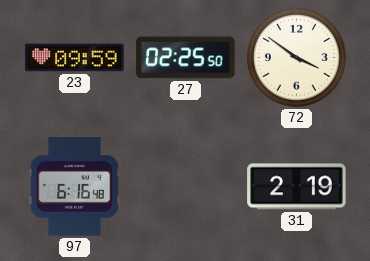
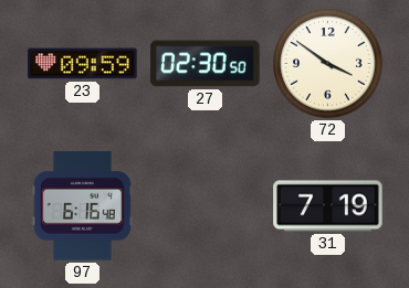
27: 02:25 -> 02:30
31: 2:19 -> 7:19
